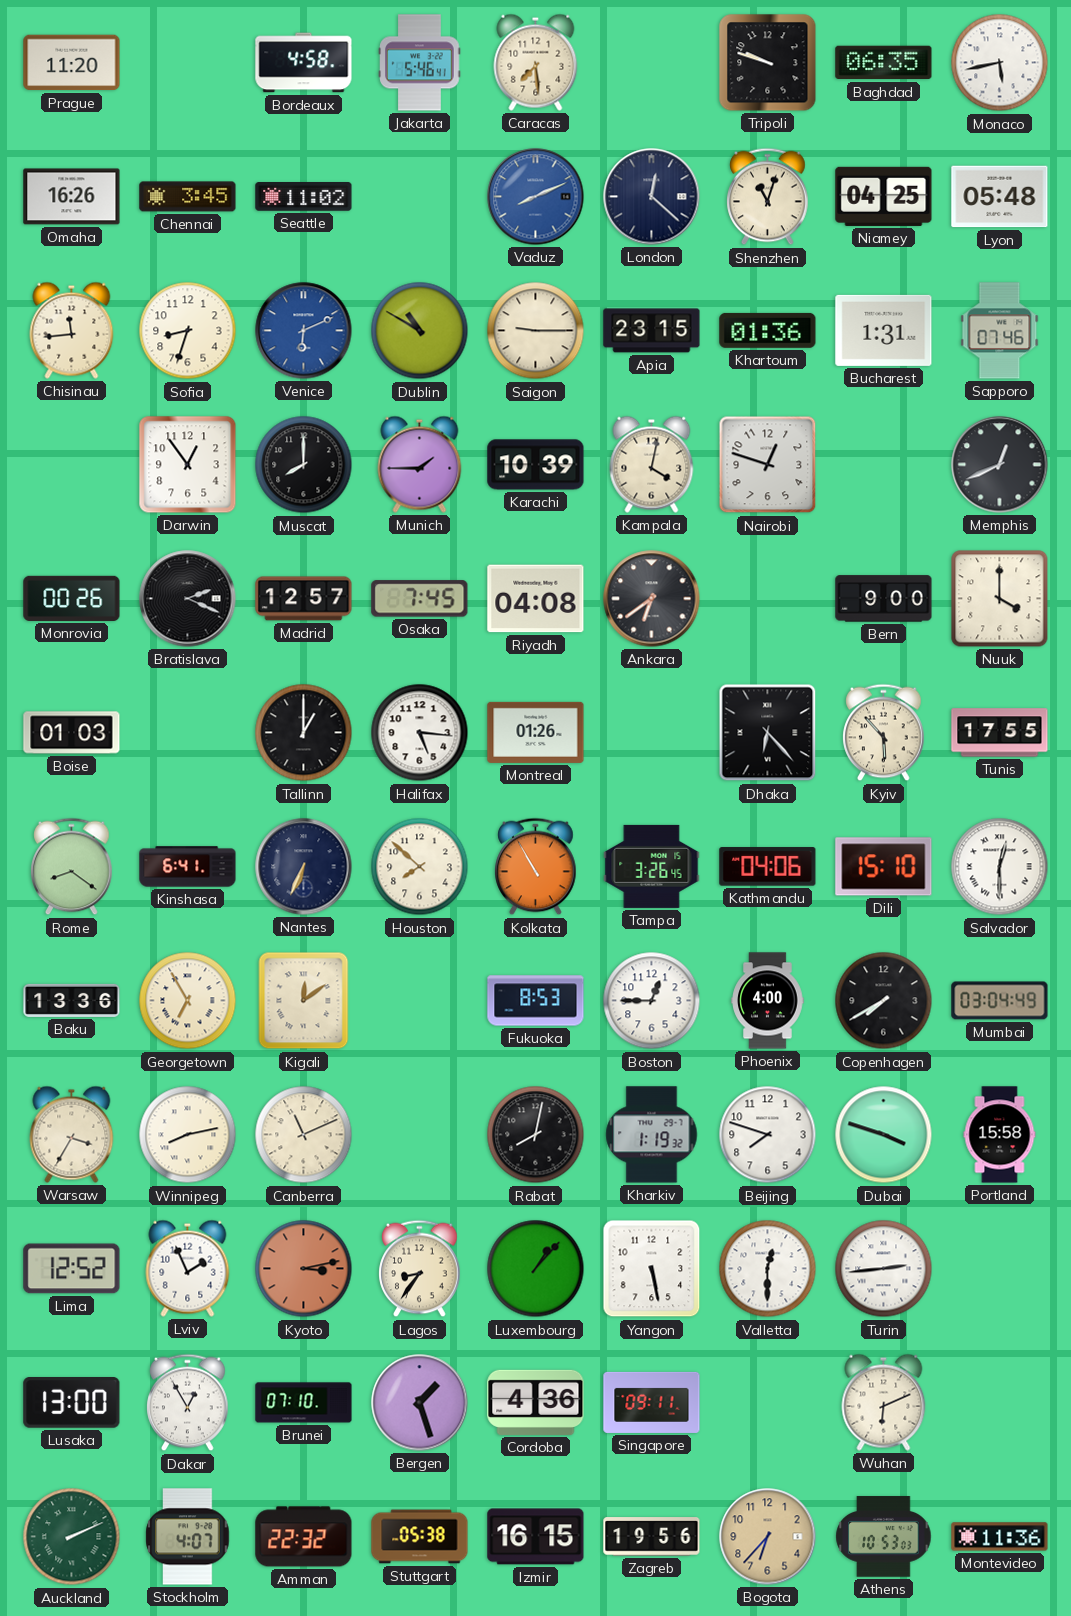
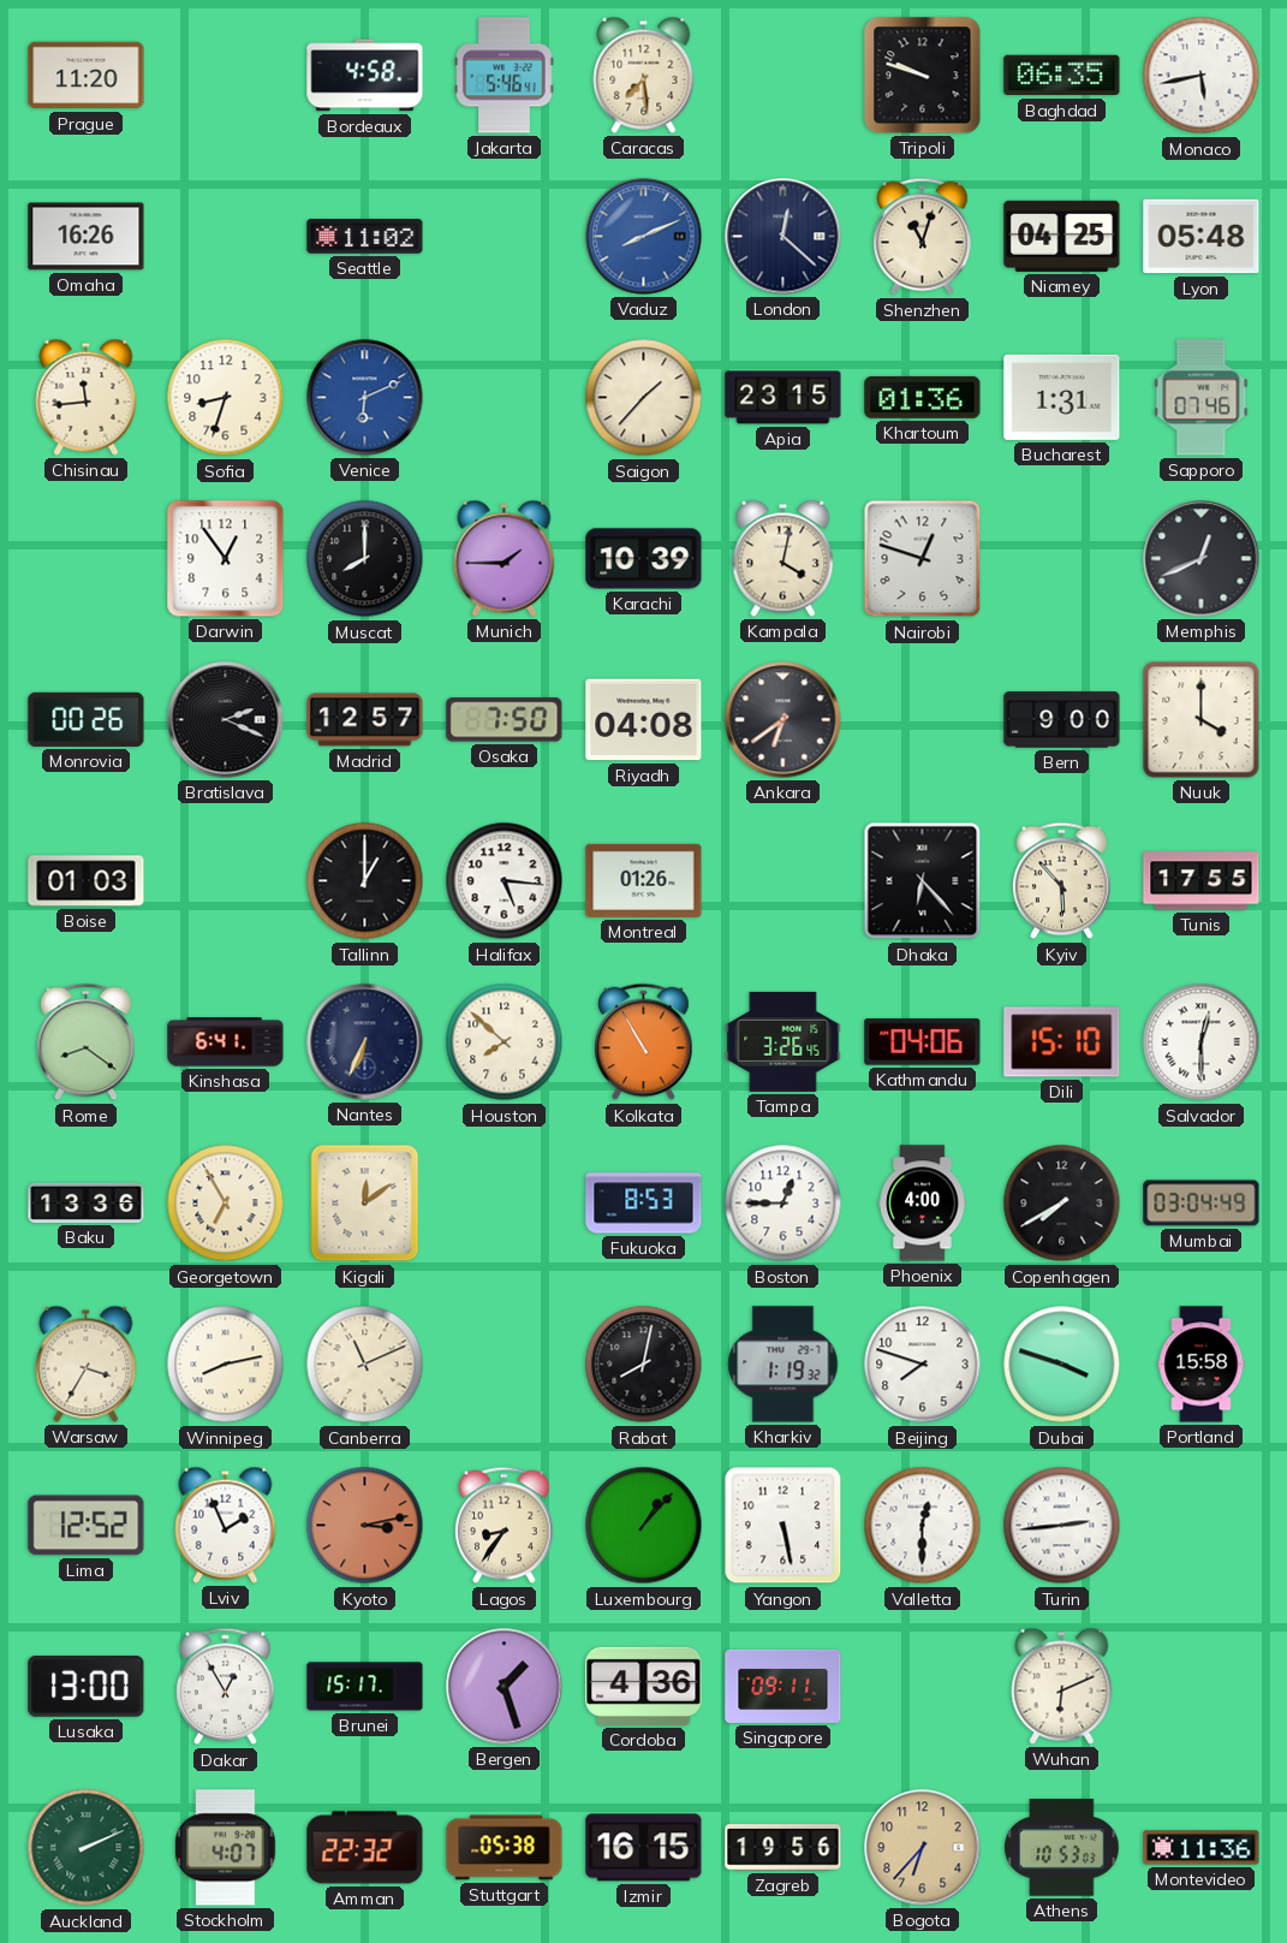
Chennai: 3:45 -> none
Dublin: 10:50 -> none
Saigon: 9:15 -> 1:37
Osaka: 7:45 -> 7:50
Brunei: 07:10 -> 15:17
